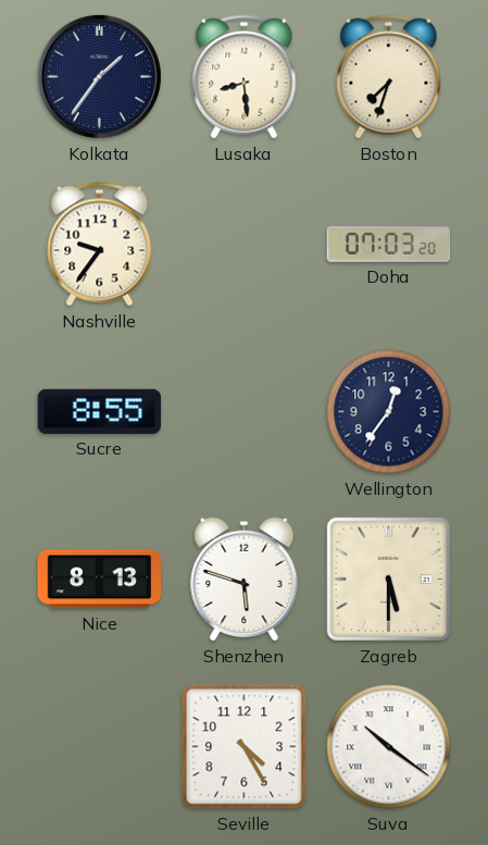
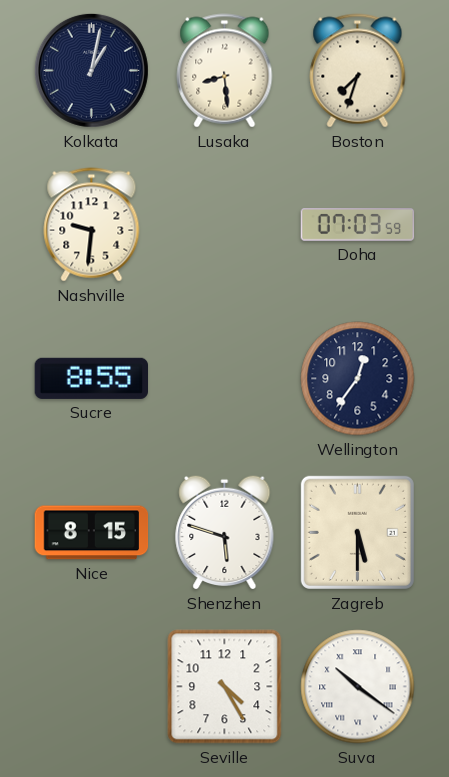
Kolkata: 1:36 -> 1:02
Nashville: 9:36 -> 9:31
Doha: 07:03:20 -> 07:03:59
Nice: 8:13 -> 8:15
